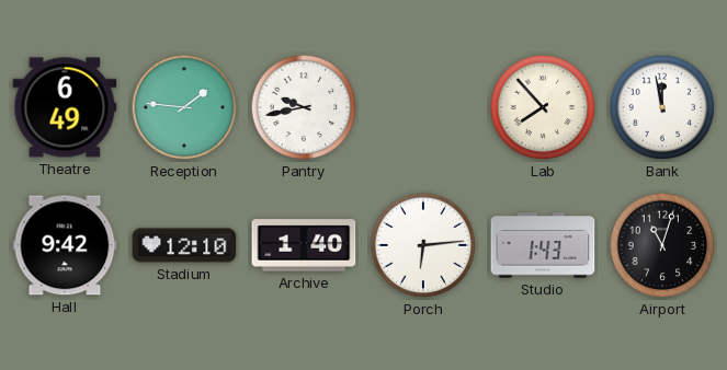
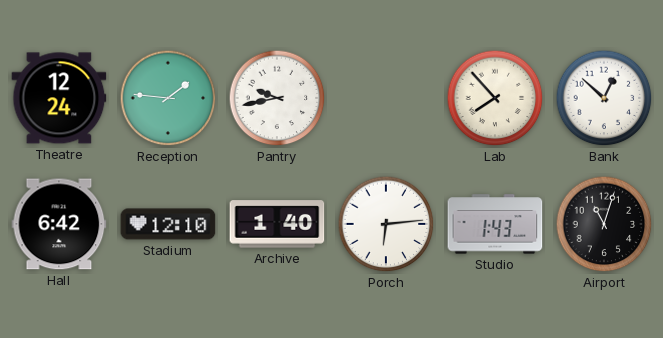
Theatre: 6:49 -> 12:24
Bank: 11:58 -> 12:52
Hall: 9:42 -> 6:42
